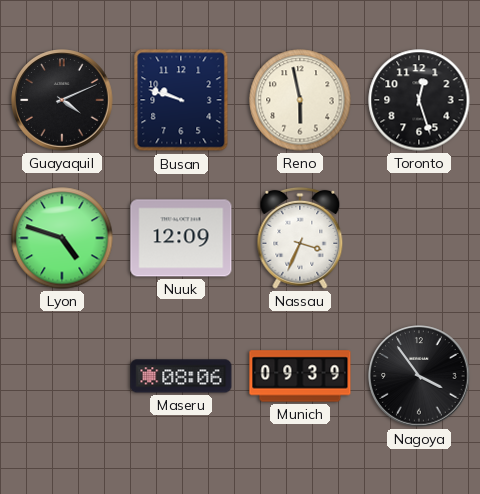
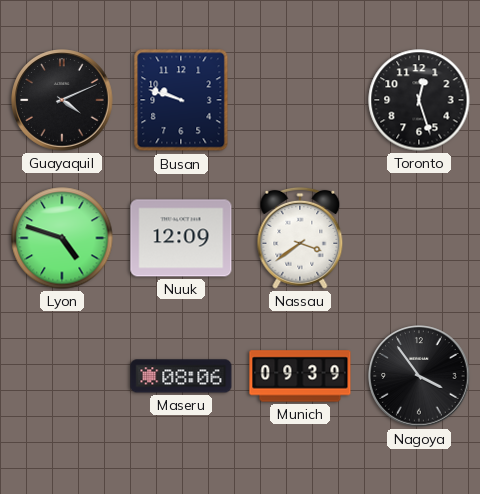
Reno: 5:58 -> none
Nassau: 3:34 -> 3:39
